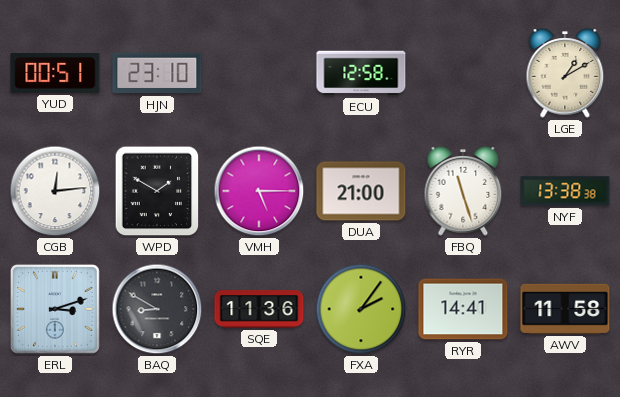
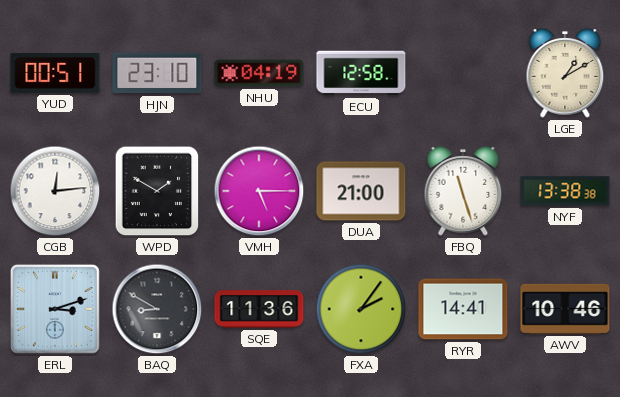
NHU: none -> 04:19
AWV: 11:58 -> 10:46
